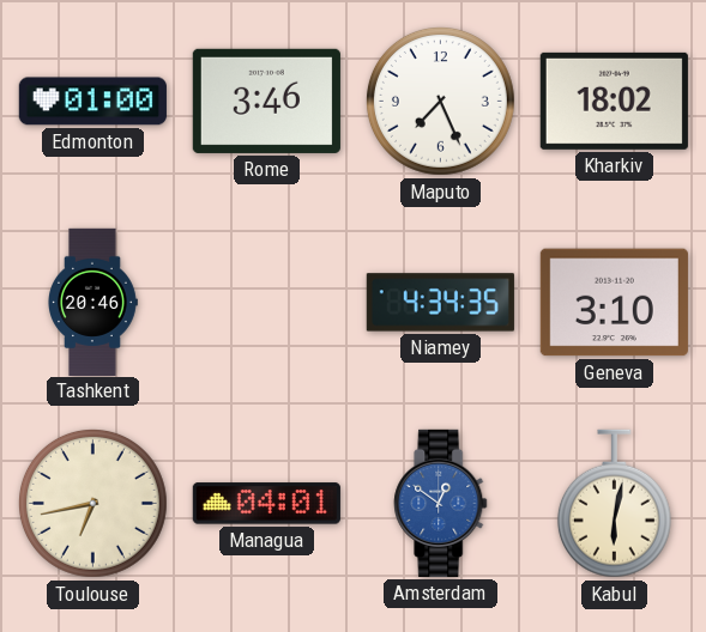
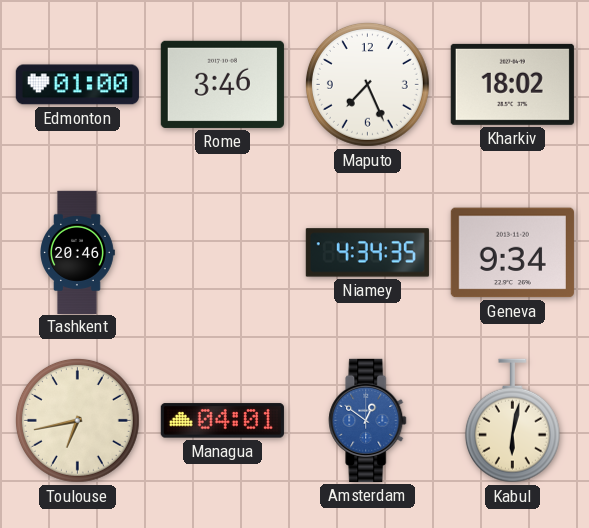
Geneva: 3:10 -> 9:34
